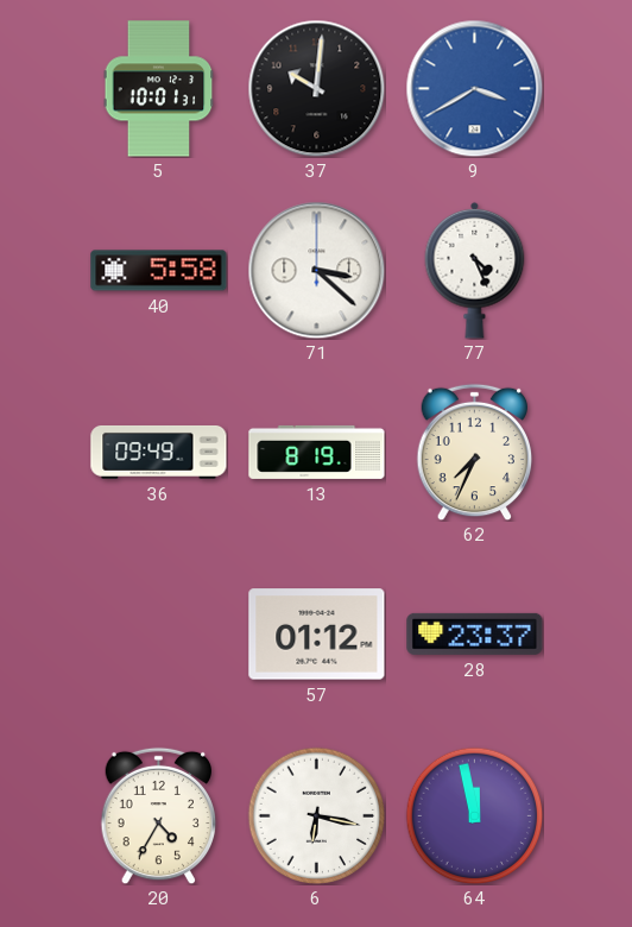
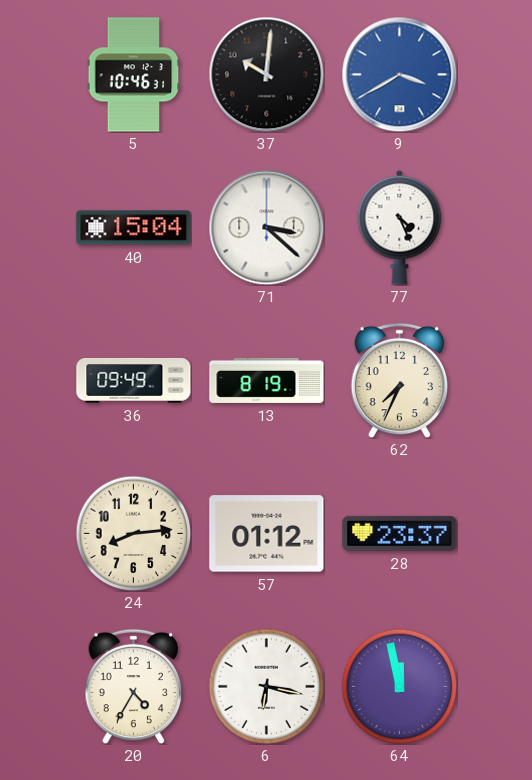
5: 10:01 -> 10:46
40: 5:58 -> 15:04
24: none -> 8:14
